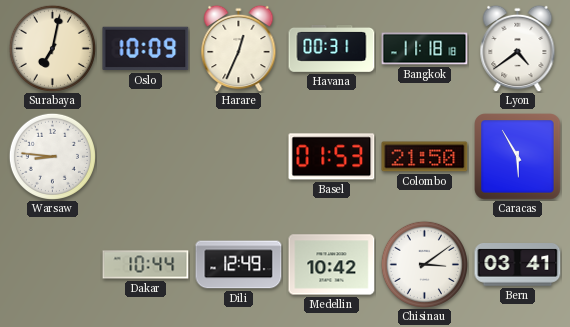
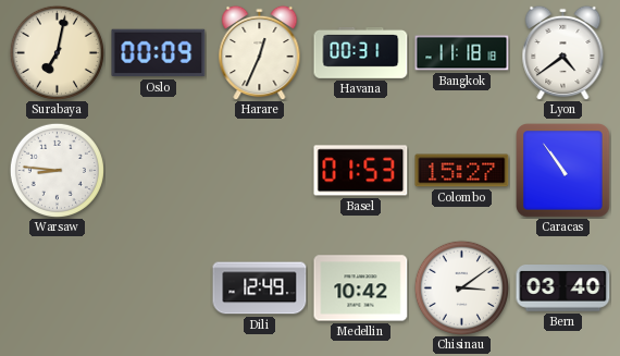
Oslo: 10:09 -> 00:09
Colombo: 21:50 -> 15:27
Caracas: 5:55 -> 10:54
Dakar: 10:44 -> none
Bern: 03:41 -> 03:40
